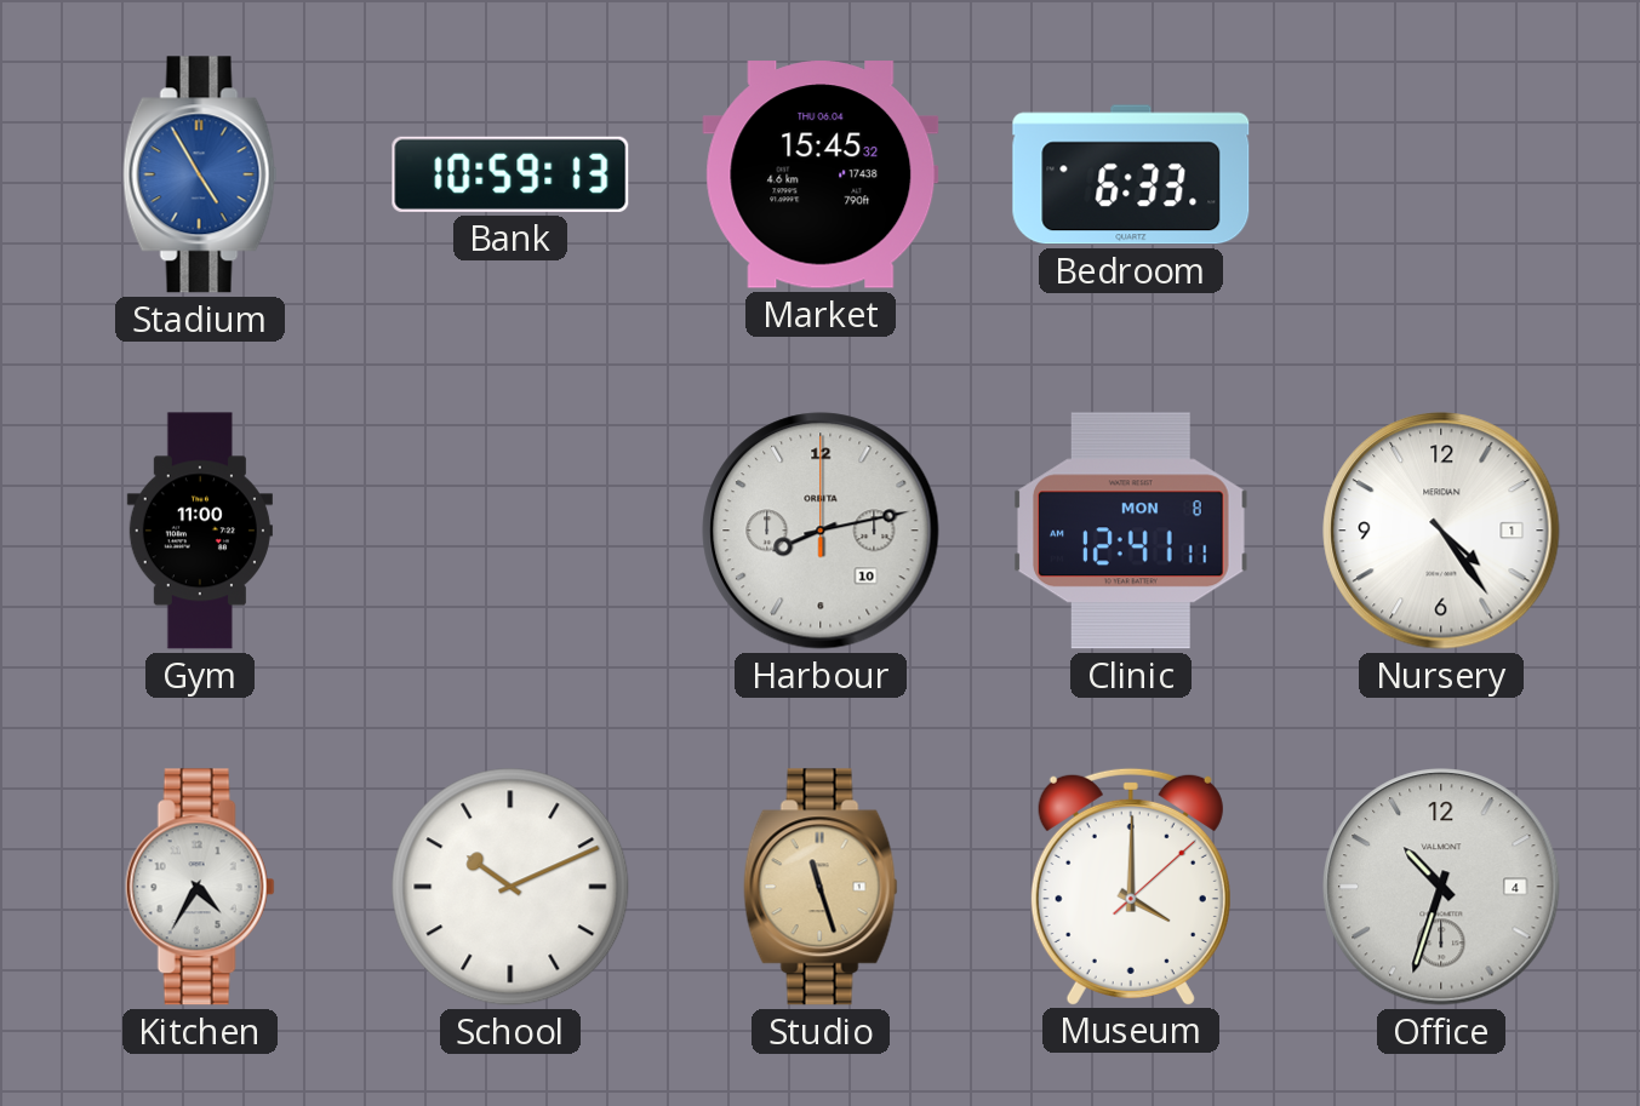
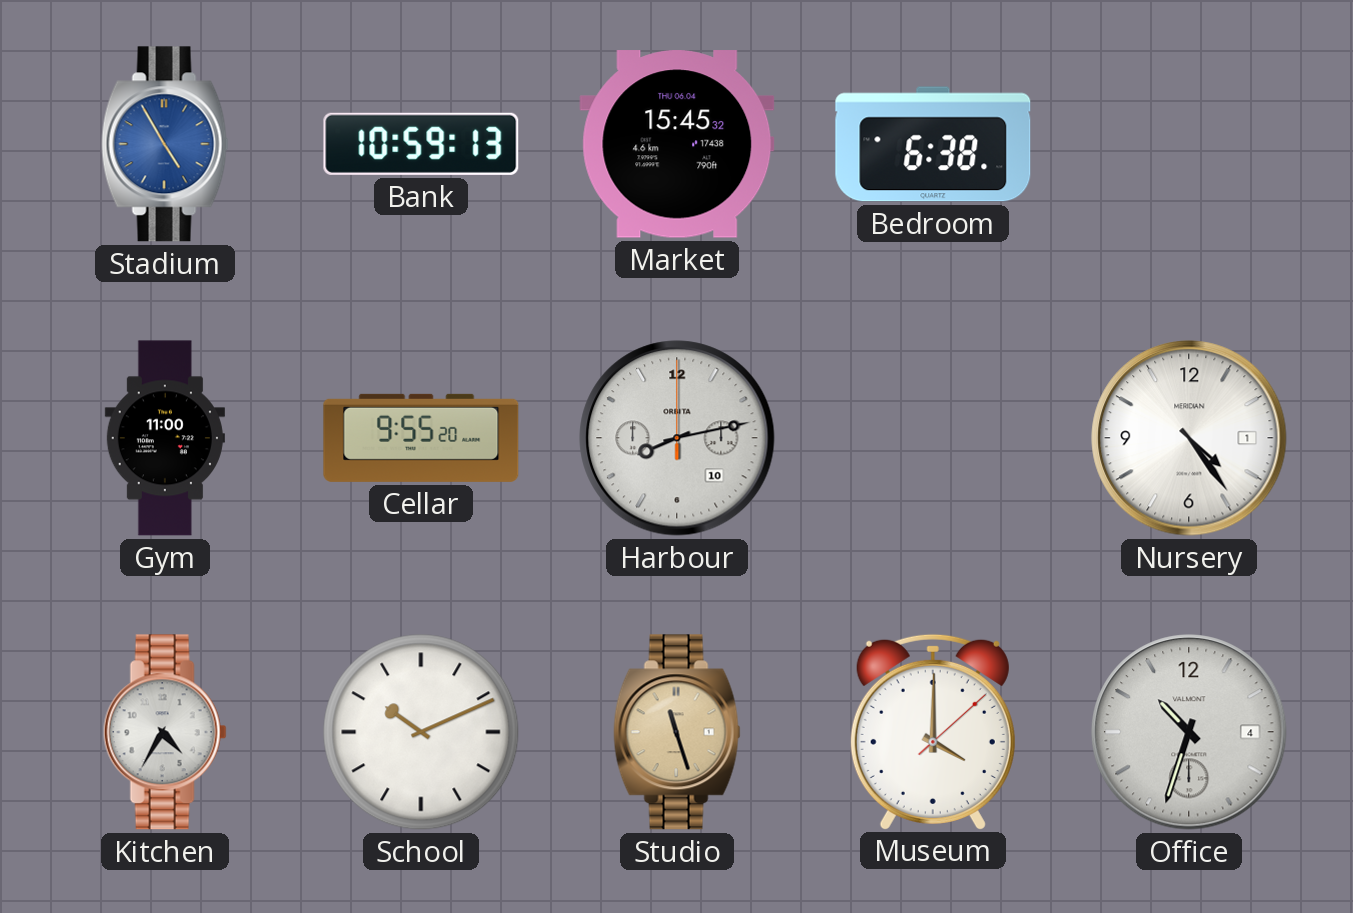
Bedroom: 6:33 -> 6:38
Cellar: none -> 9:55
Clinic: 12:41 -> none
